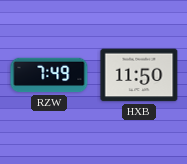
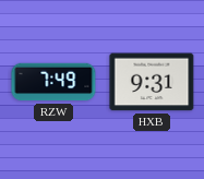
HXB: 11:50 -> 9:31
